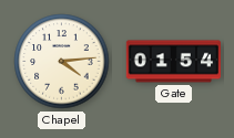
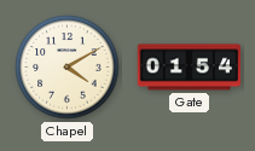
Chapel: 4:14 -> 4:10
